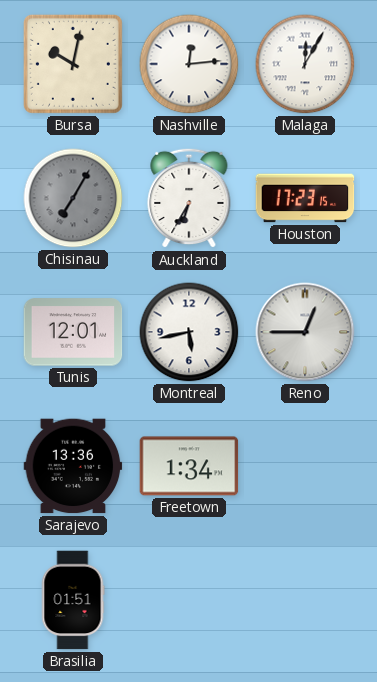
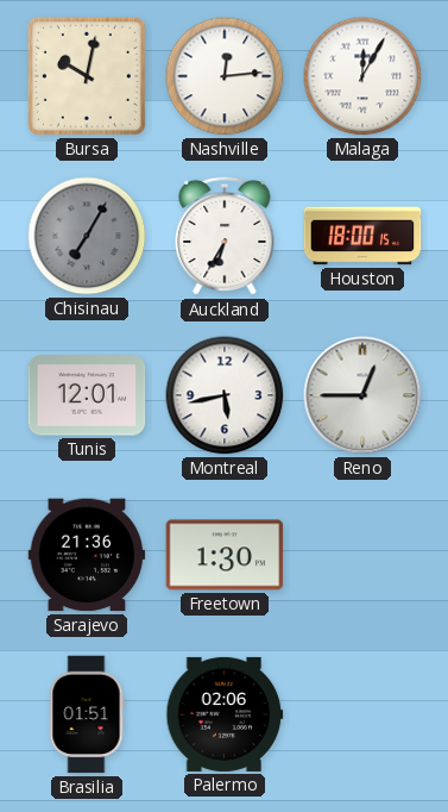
Houston: 17:23 -> 18:00
Sarajevo: 13:36 -> 21:36
Freetown: 1:34 -> 1:30
Palermo: none -> 02:06
